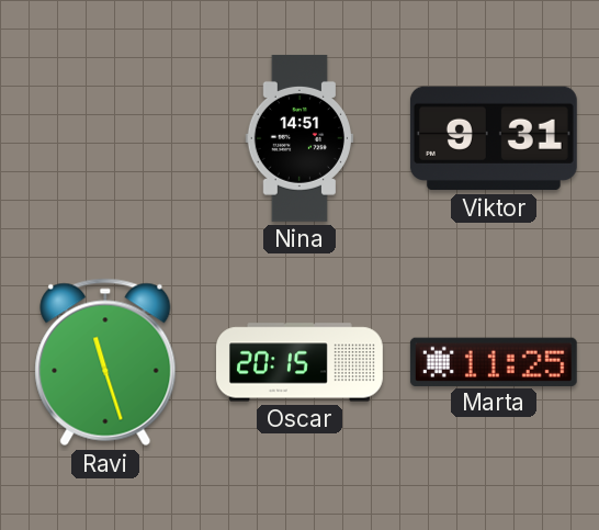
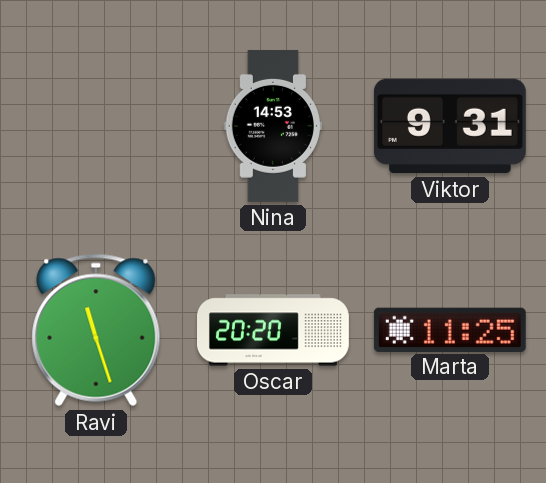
Nina: 14:51 -> 14:53
Oscar: 20:15 -> 20:20
